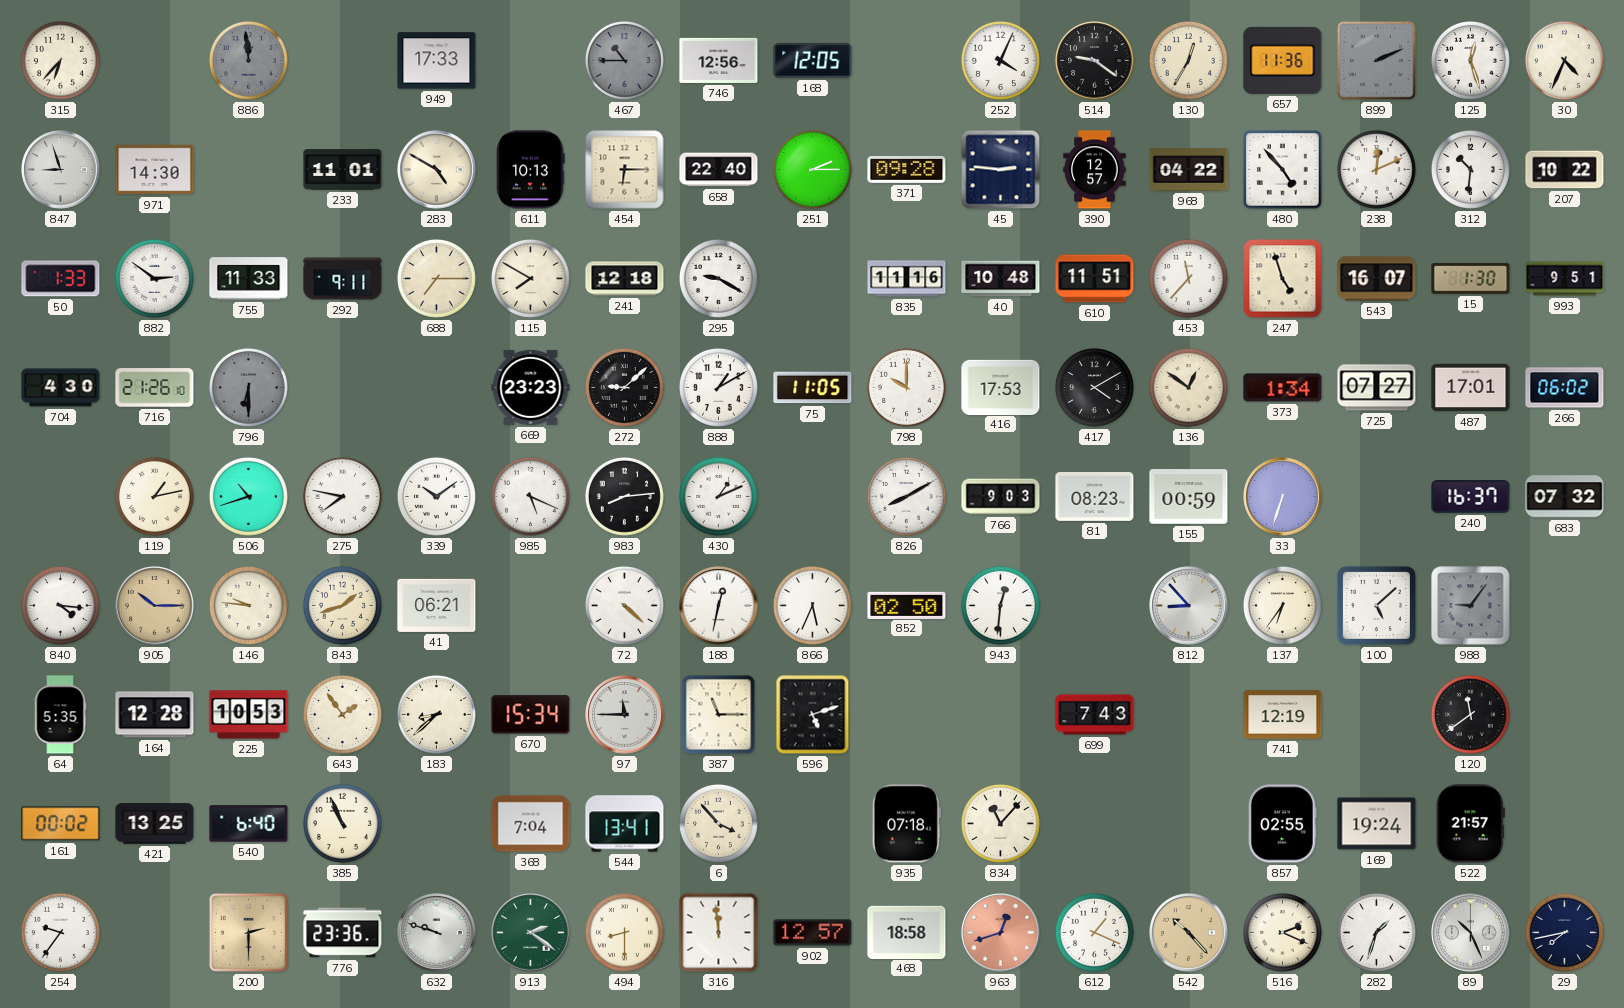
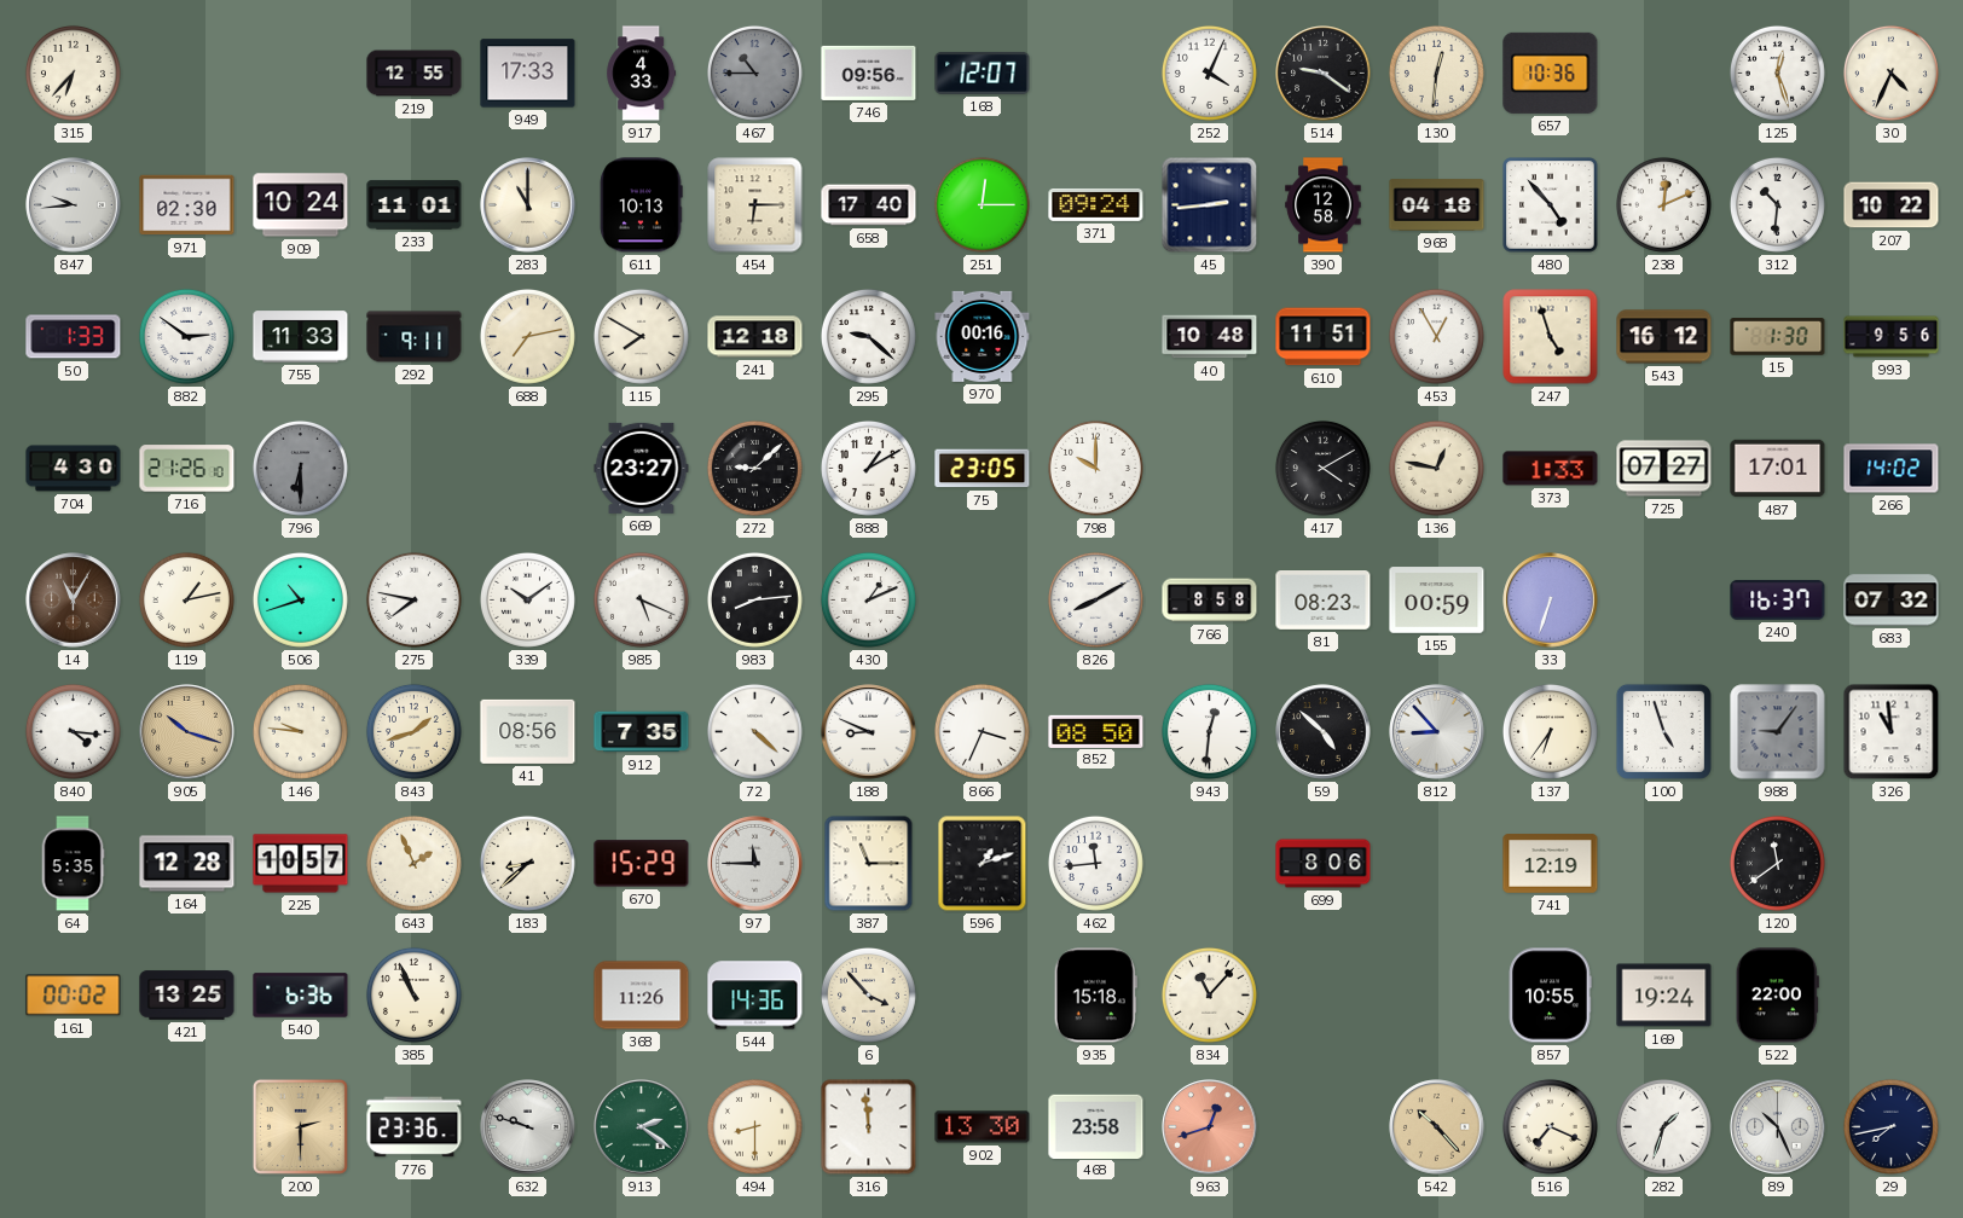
886: 11:59 -> none
219: none -> 12:55
917: none -> 4:33
746: 12:56 -> 09:56
168: 12:05 -> 12:07
130: 12:35 -> 12:31
657: 11:36 -> 10:36
899: 2:11 -> none
847: 8:57 -> 9:44
971: 14:30 -> 02:30
909: none -> 10:24
283: 4:50 -> 11:00
658: 22:40 -> 17:40
251: 2:15 -> 12:15
371: 09:28 -> 09:24
45: 2:46 -> 2:44
390: 12:57 -> 12:58
968: 04:22 -> 04:18
688: 7:15 -> 7:13
295: 9:20 -> 9:22
970: none -> 00:16
835: 11:16 -> none
453: 11:37 -> 12:55
543: 16:07 -> 16:12
993: 9:51 -> 9:56
669: 23:23 -> 23:27
75: 11:05 -> 23:05
416: 17:53 -> none
136: 12:51 -> 12:47
373: 1:34 -> 1:33
266: 06:02 -> 14:02
14: none -> 11:05
766: 9:03 -> 8:58
905: 10:15 -> 10:18
41: 06:21 -> 08:56
912: none -> 7:35
188: 12:32 -> 8:49
866: 5:34 -> 3:34
852: 02:50 -> 08:50
59: none -> 4:52
100: 5:08 -> 4:57
326: none -> 10:59
225: 10:53 -> 10:57
643: 1:54 -> 1:56
670: 15:34 -> 15:29
596: 5:12 -> 1:12
462: none -> 11:44
699: 7:43 -> 8:06
540: 6:40 -> 6:36
368: 7:04 -> 11:26
544: 13:41 -> 14:36
935: 07:18 -> 15:18
857: 02:55 -> 10:55
522: 21:57 -> 22:00
254: 9:36 -> none
902: 12:57 -> 13:30
468: 18:58 -> 23:58
612: 1:19 -> none
516: 2:19 -> 7:19
